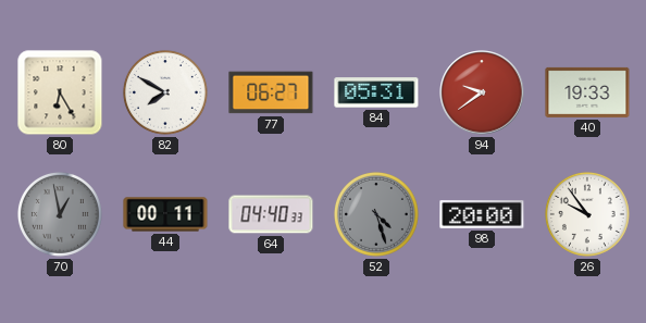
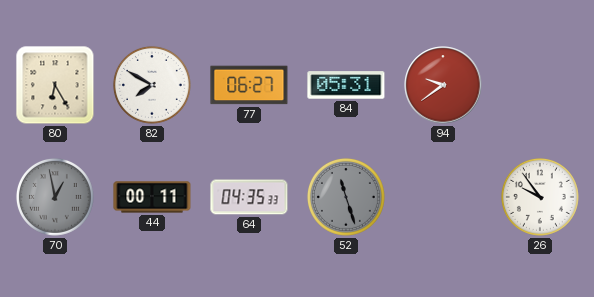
40: 19:33 -> none
64: 04:40 -> 04:35
52: 4:27 -> 11:27
98: 20:00 -> none
